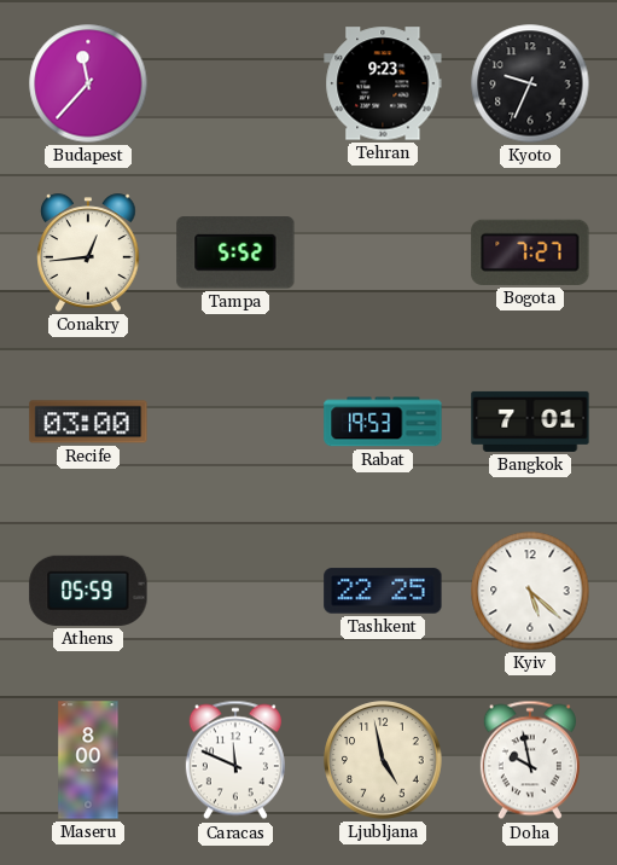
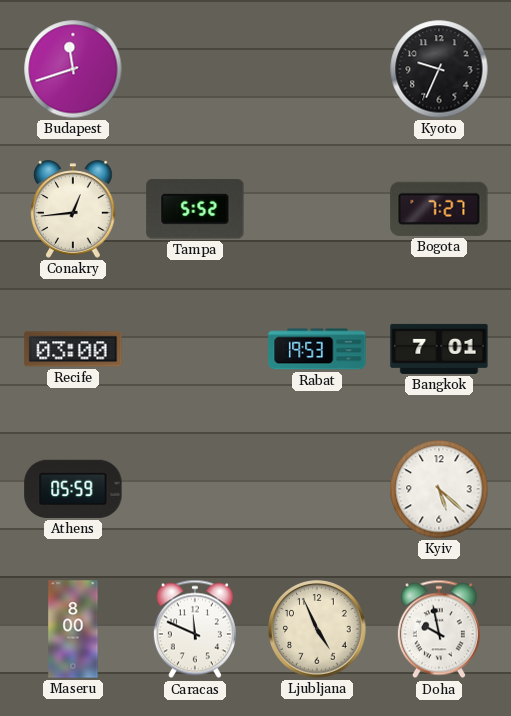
Budapest: 11:37 -> 11:42
Tehran: 9:23 -> none
Tashkent: 22:25 -> none
Ljubljana: 4:58 -> 4:56
